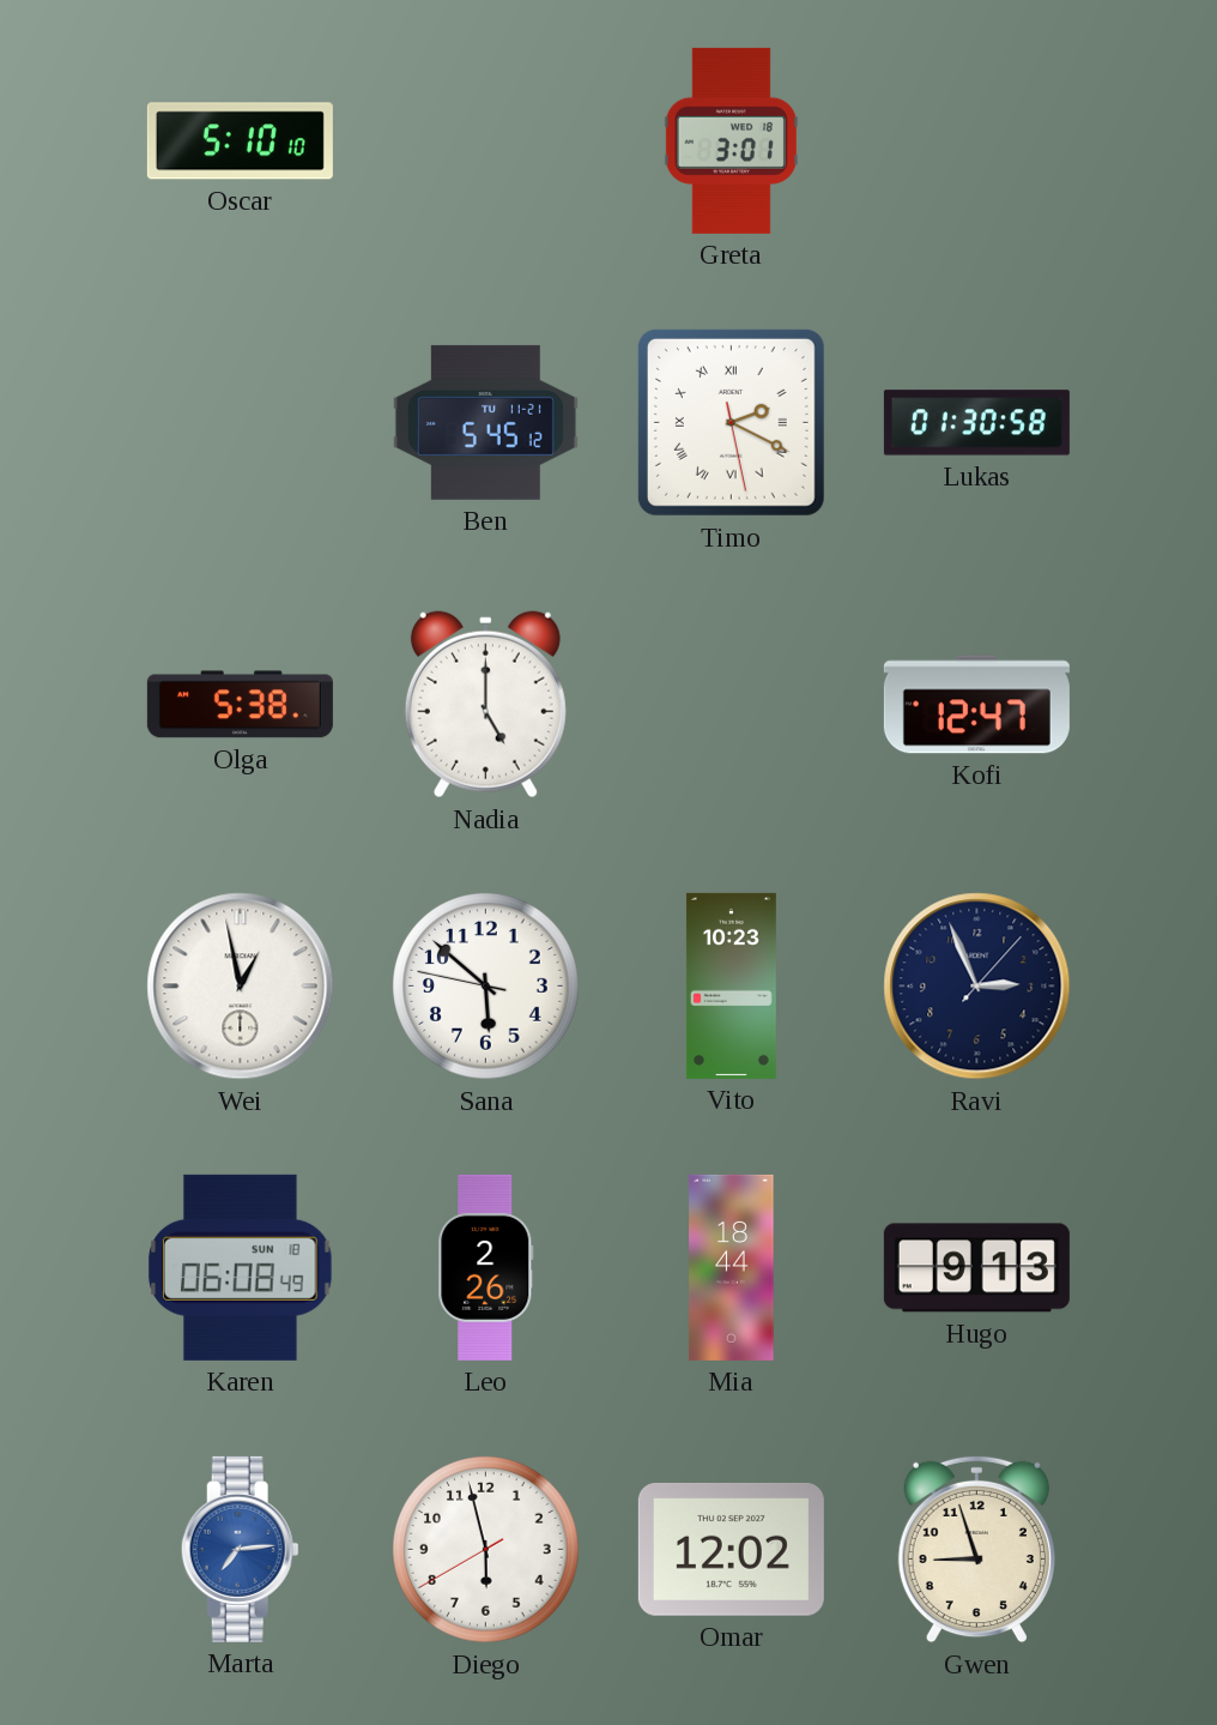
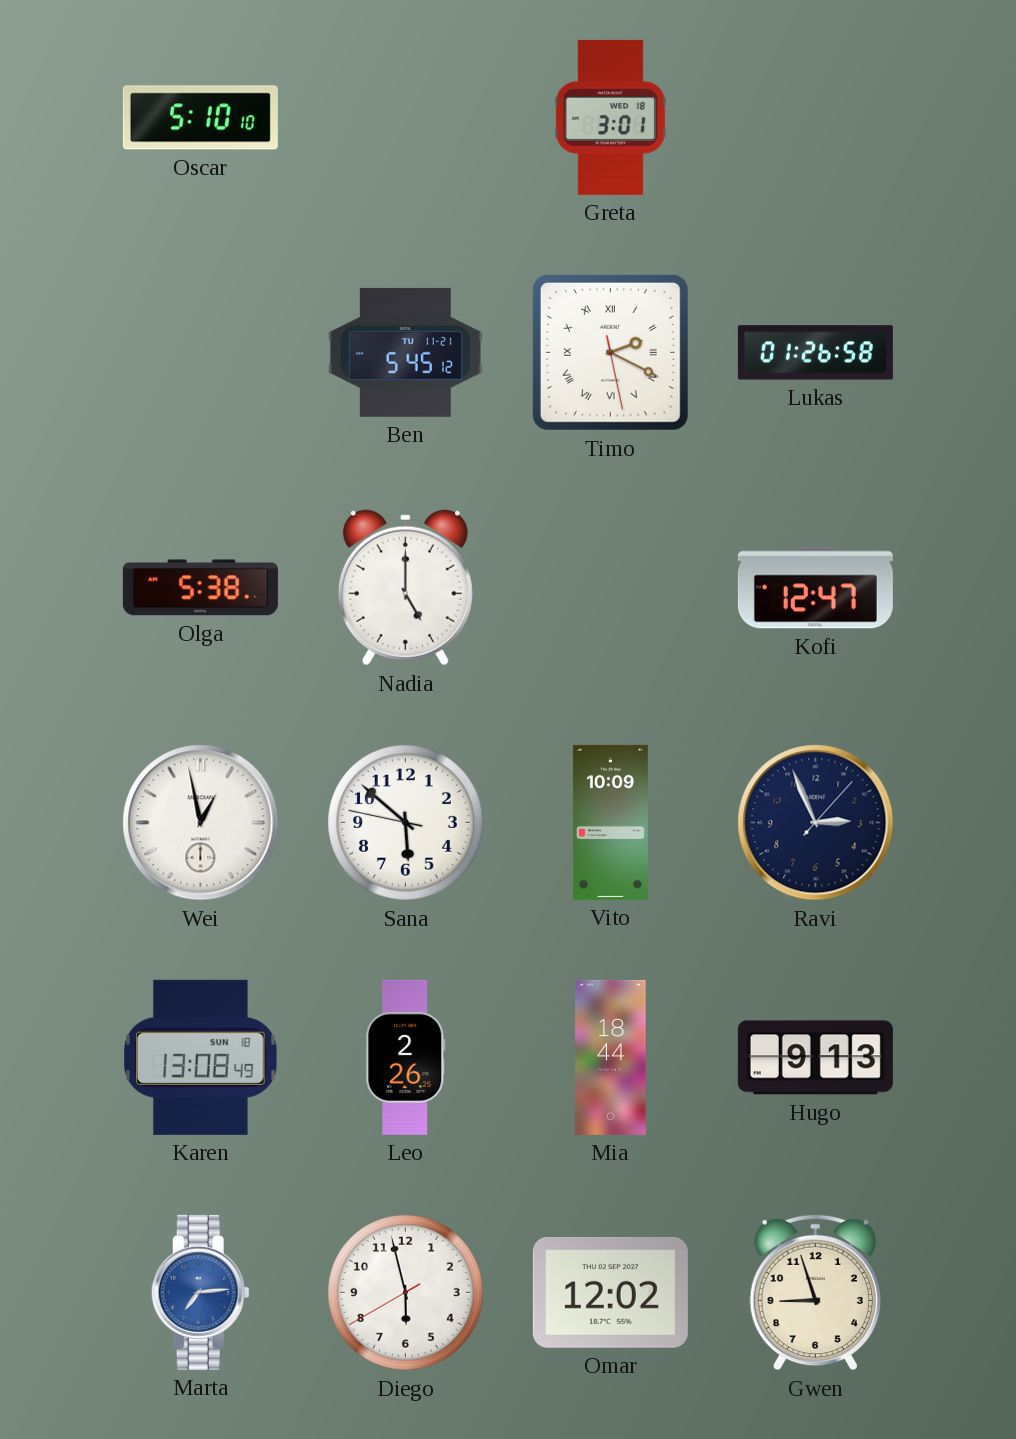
Lukas: 01:30 -> 01:26
Vito: 10:23 -> 10:09
Karen: 06:08 -> 13:08
